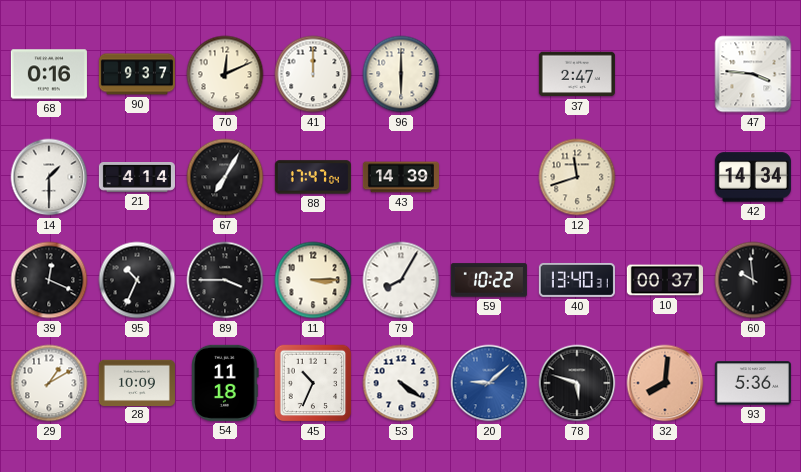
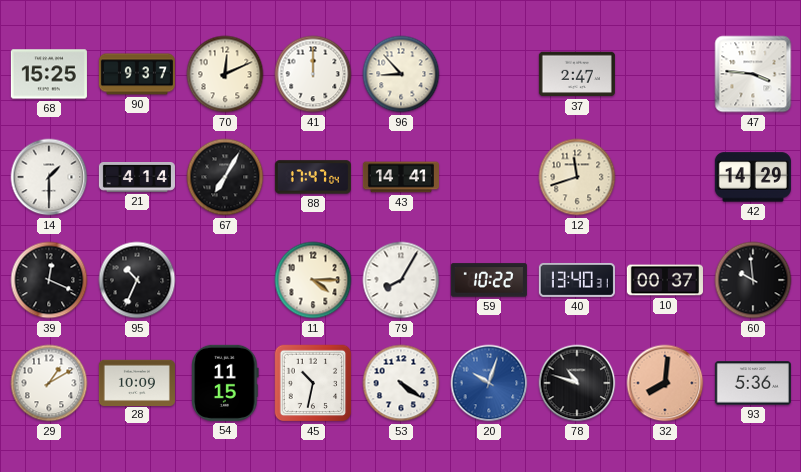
68: 0:16 -> 15:25
96: 6:00 -> 8:53
43: 14:39 -> 14:41
42: 14:34 -> 14:29
89: 3:45 -> none
11: 3:15 -> 4:15
54: 11:18 -> 11:15
45: 10:34 -> 10:32
20: 9:08 -> 10:03
78: 5:48 -> 10:48
